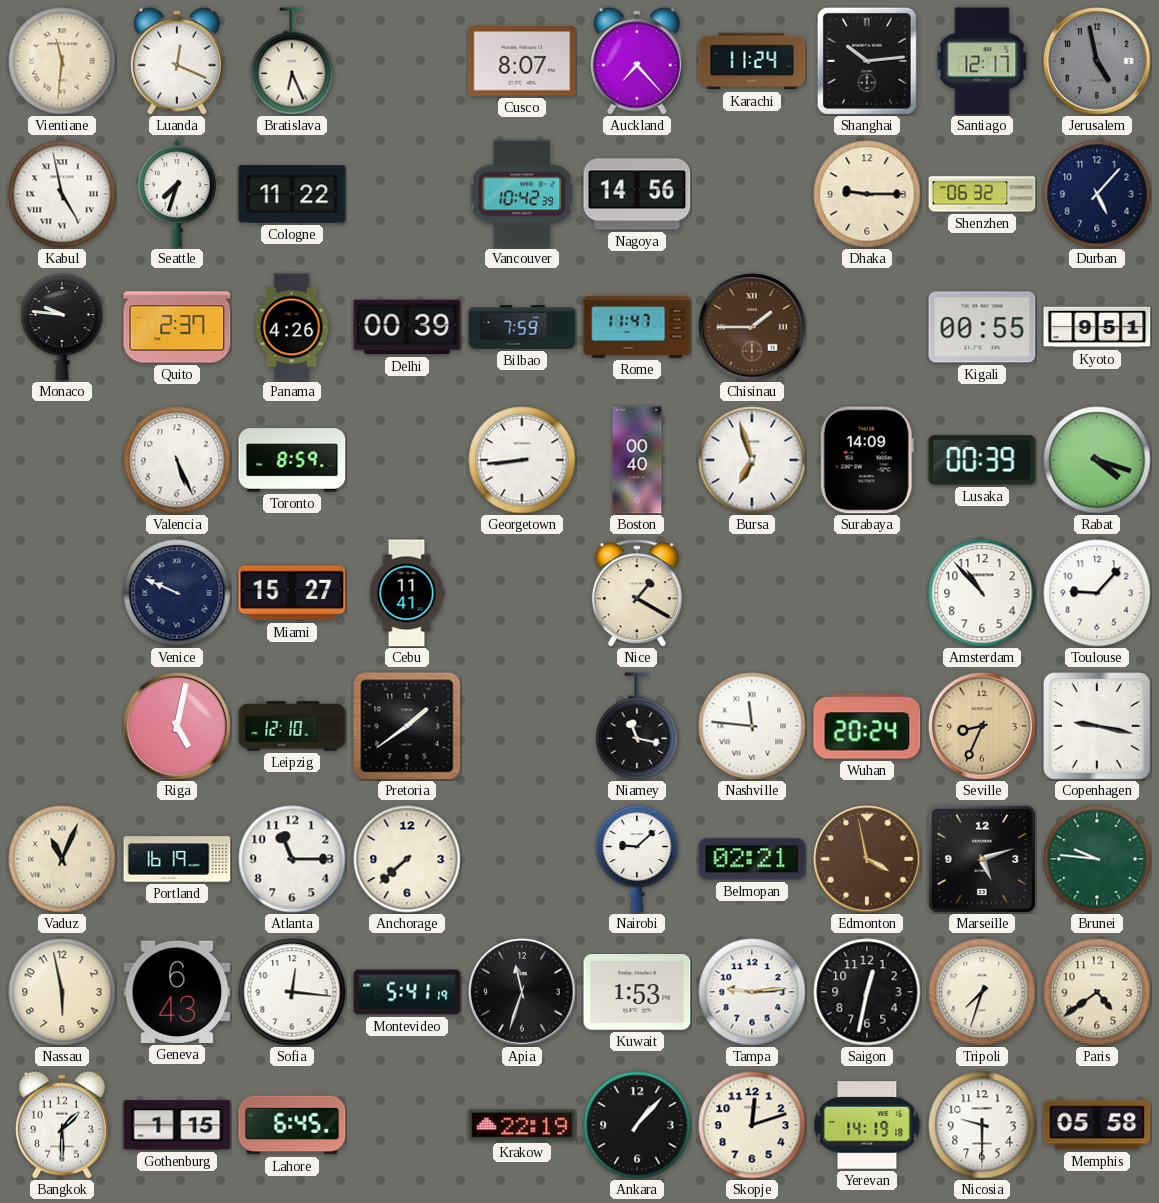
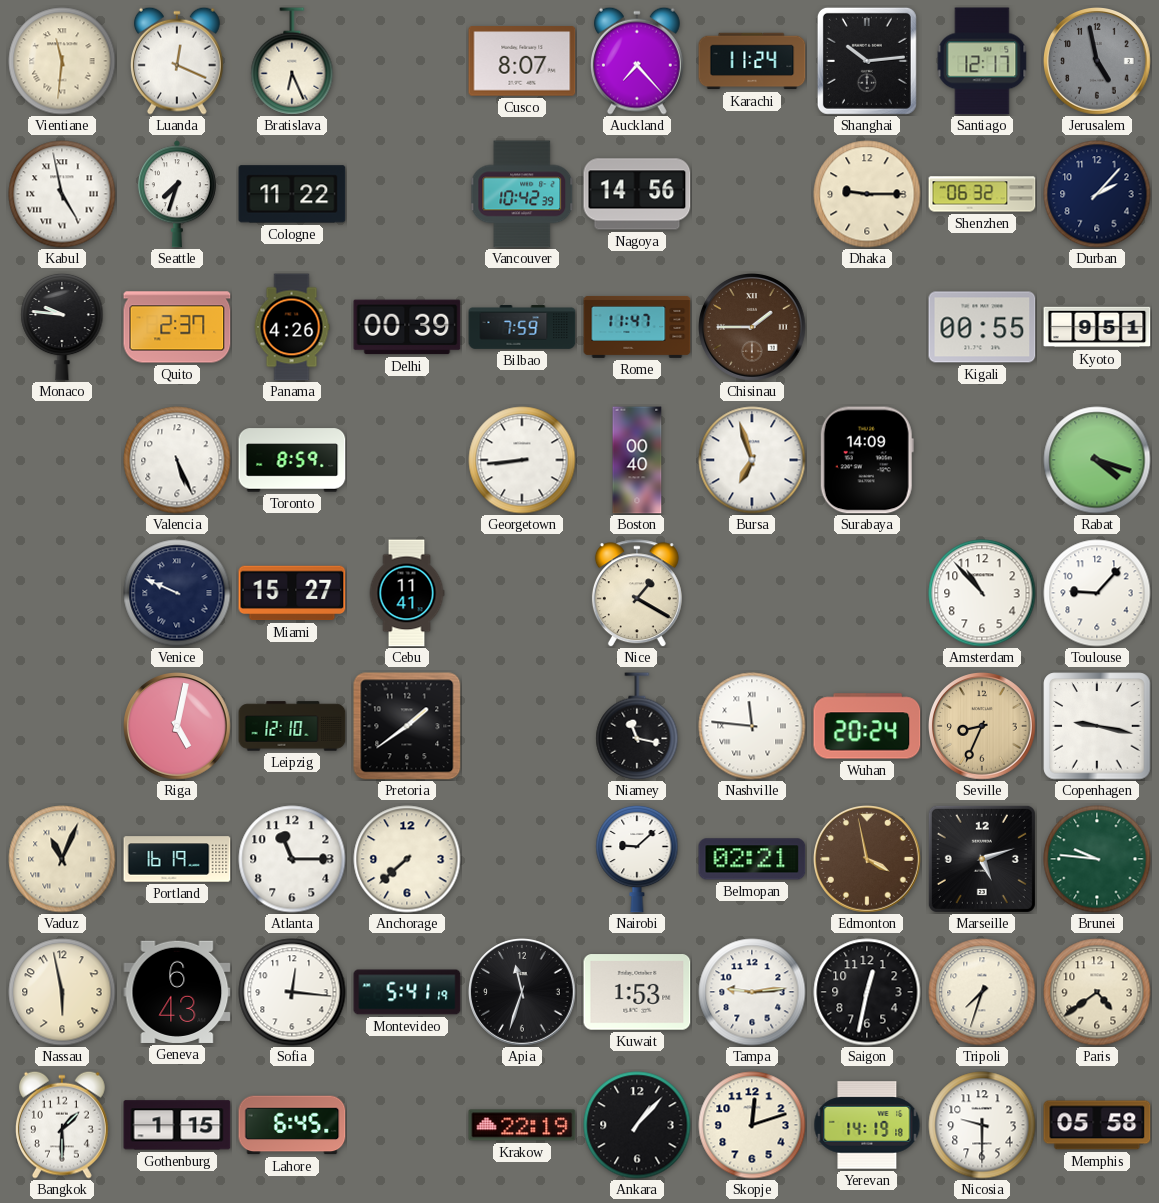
Durban: 5:07 -> 2:07
Lusaka: 00:39 -> none
